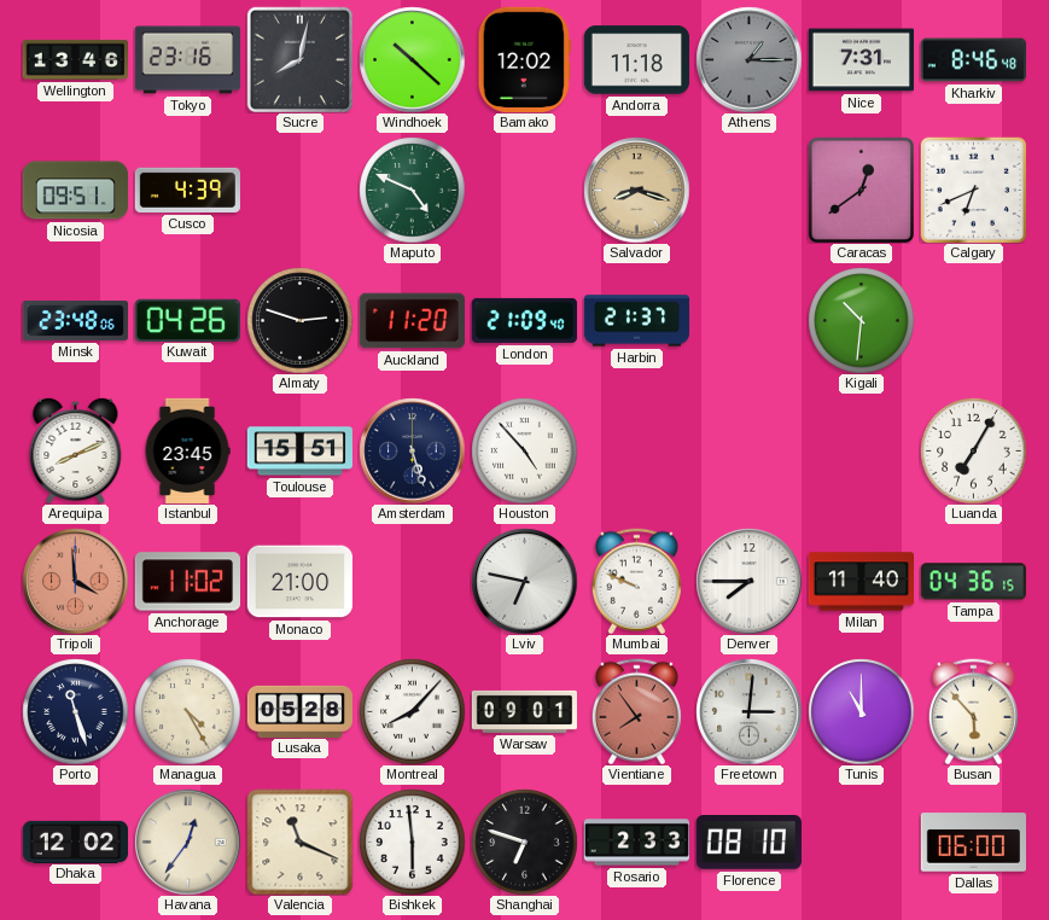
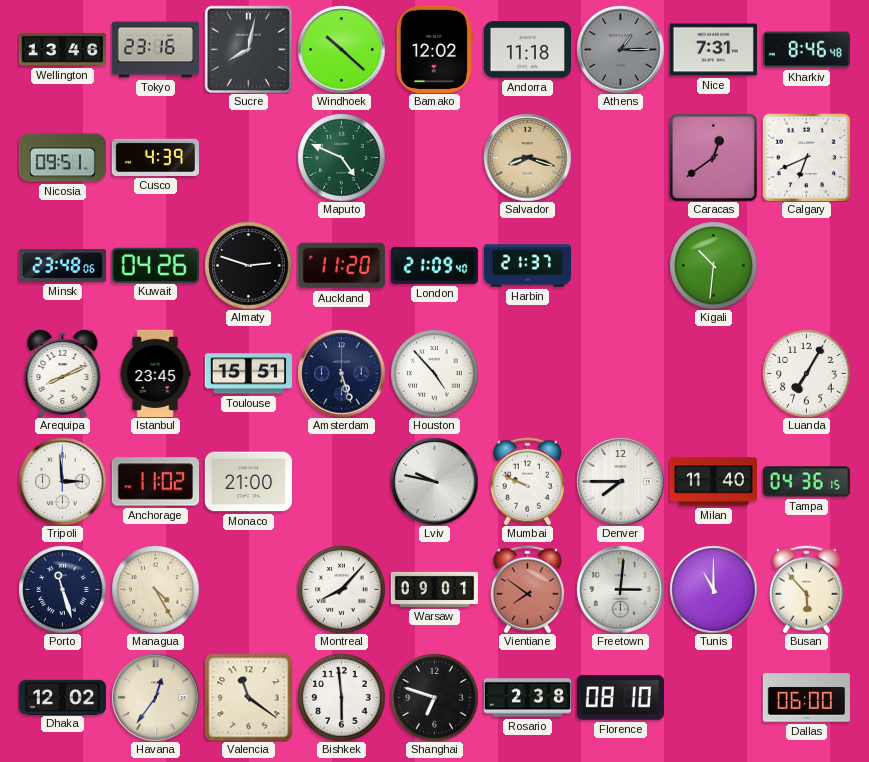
Tripoli: 3:59 -> 2:59
Tripoli dial: salmon -> white
Lviv: 6:47 -> 9:47
Lusaka: 05:28 -> none
Vientiane: 7:54 -> 7:51
Valencia: 11:19 -> 11:21
Rosario: 2:33 -> 2:38
